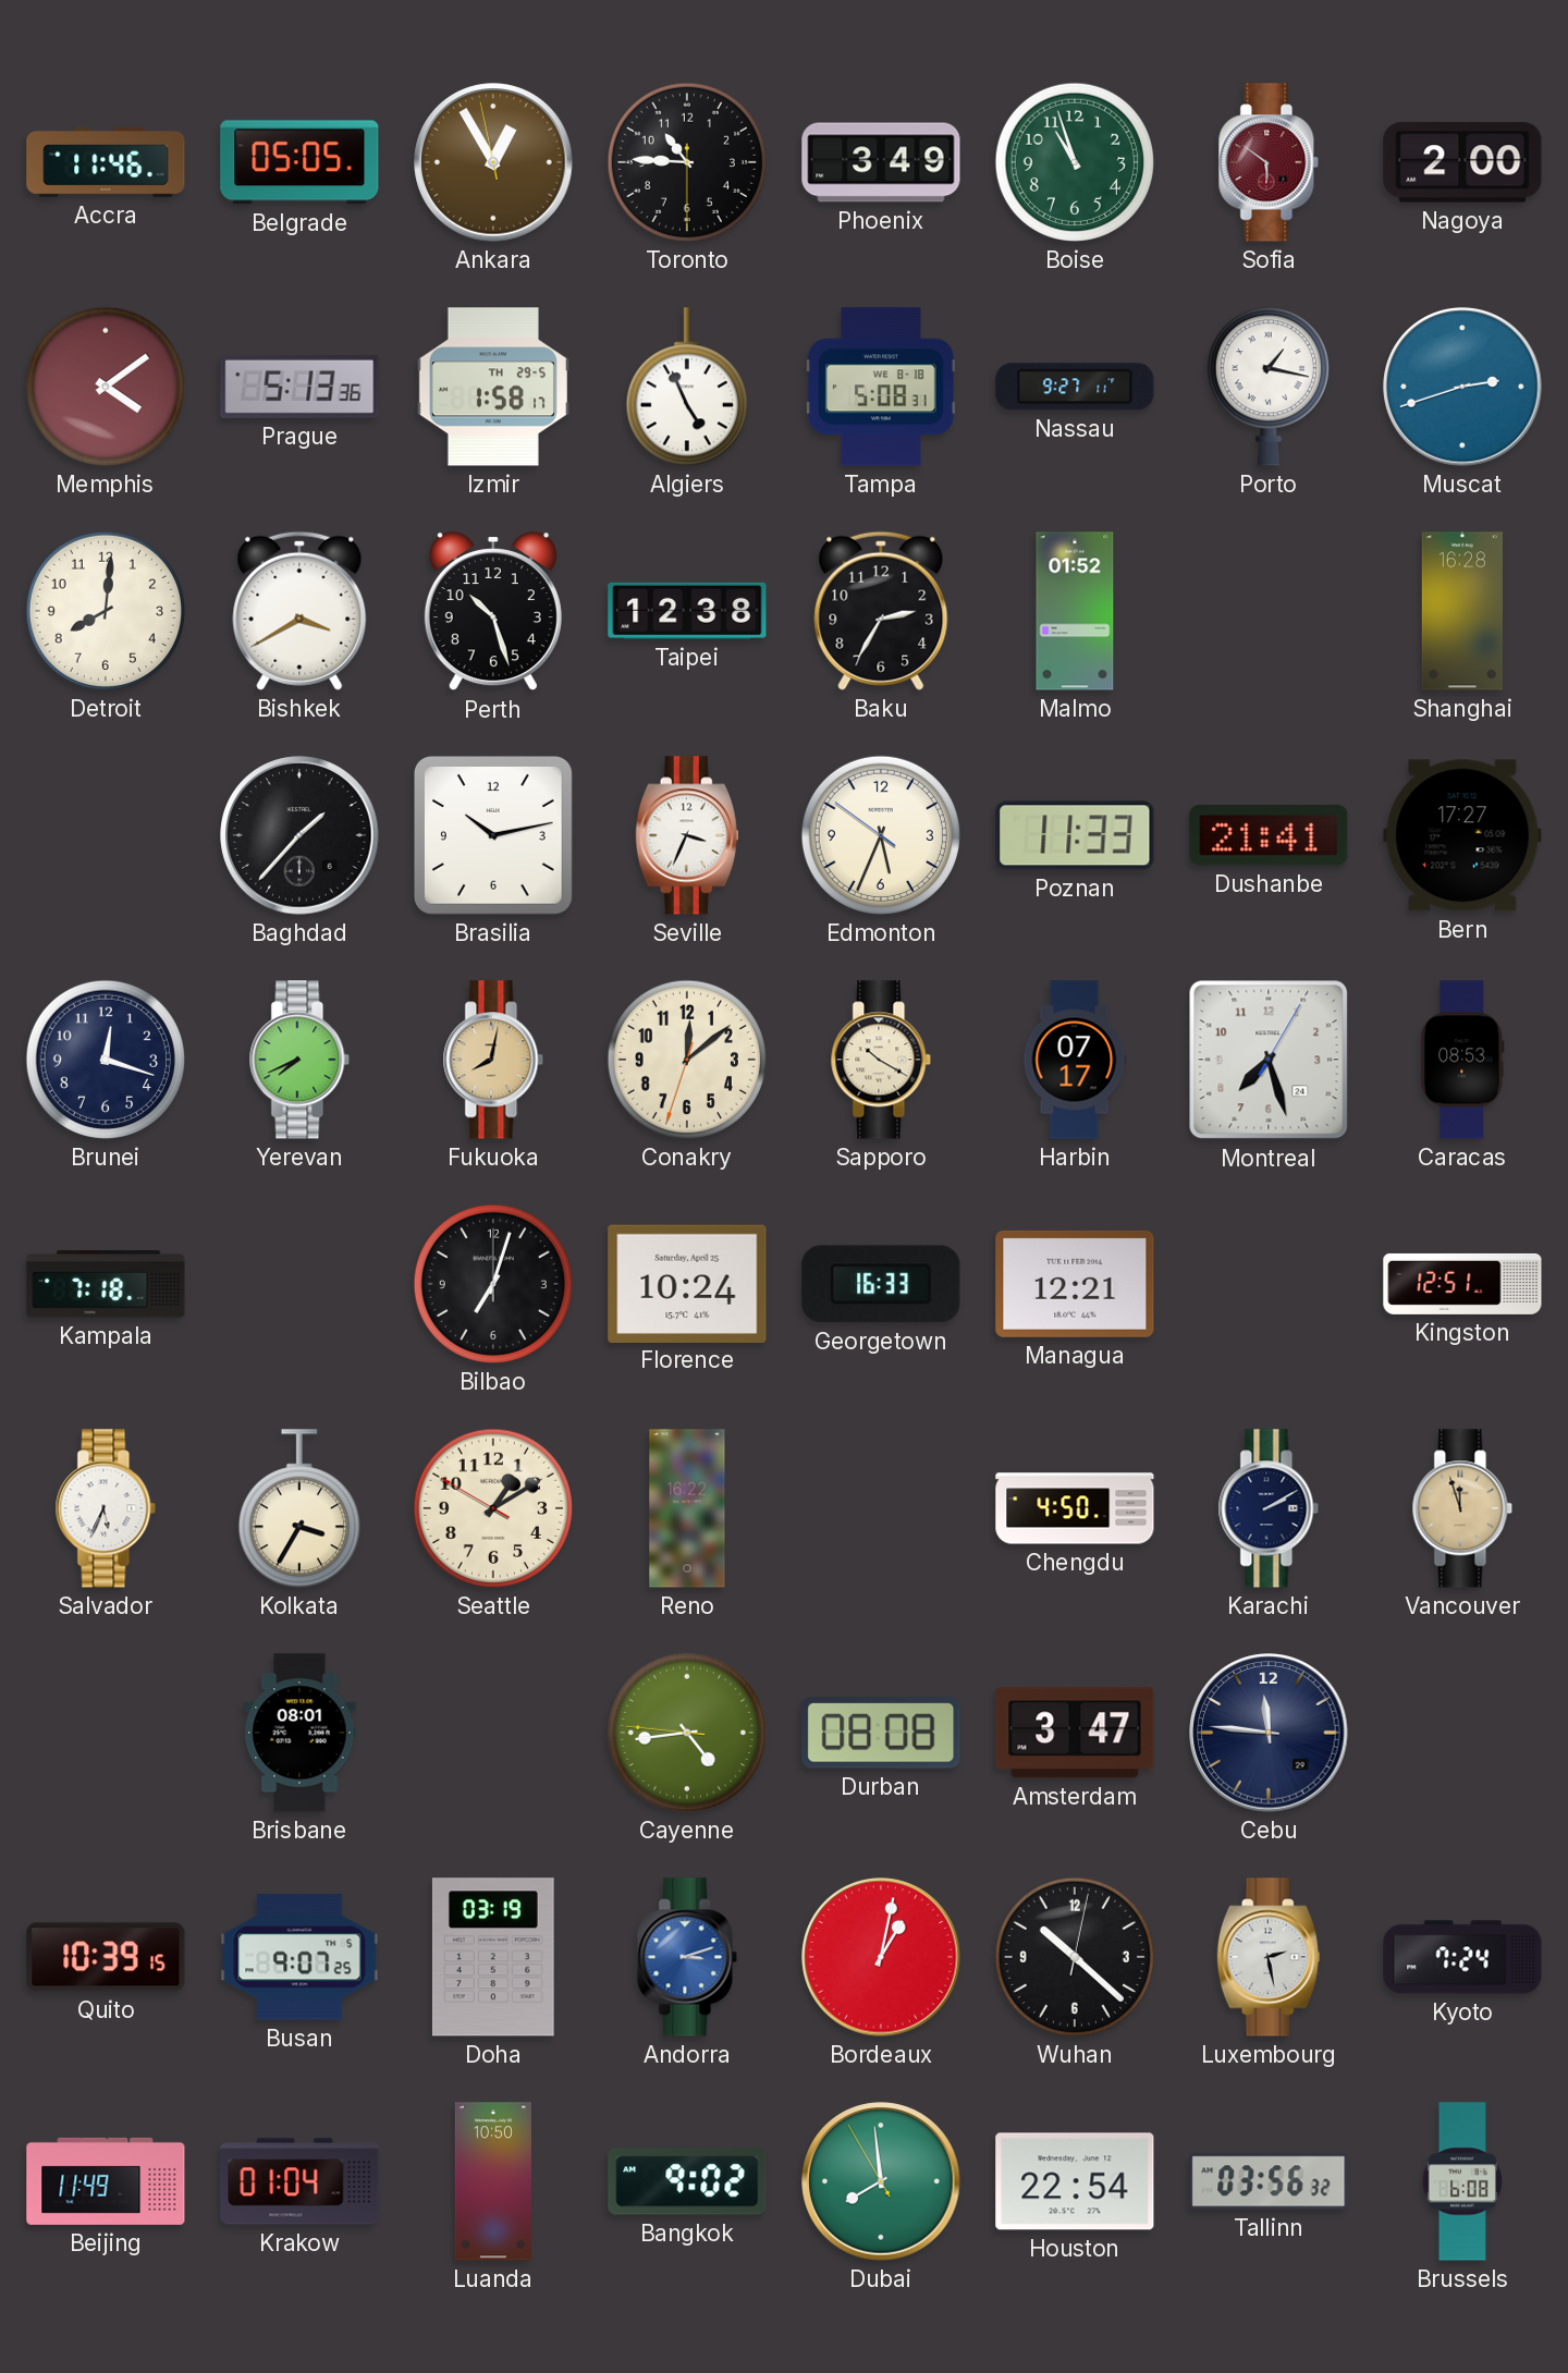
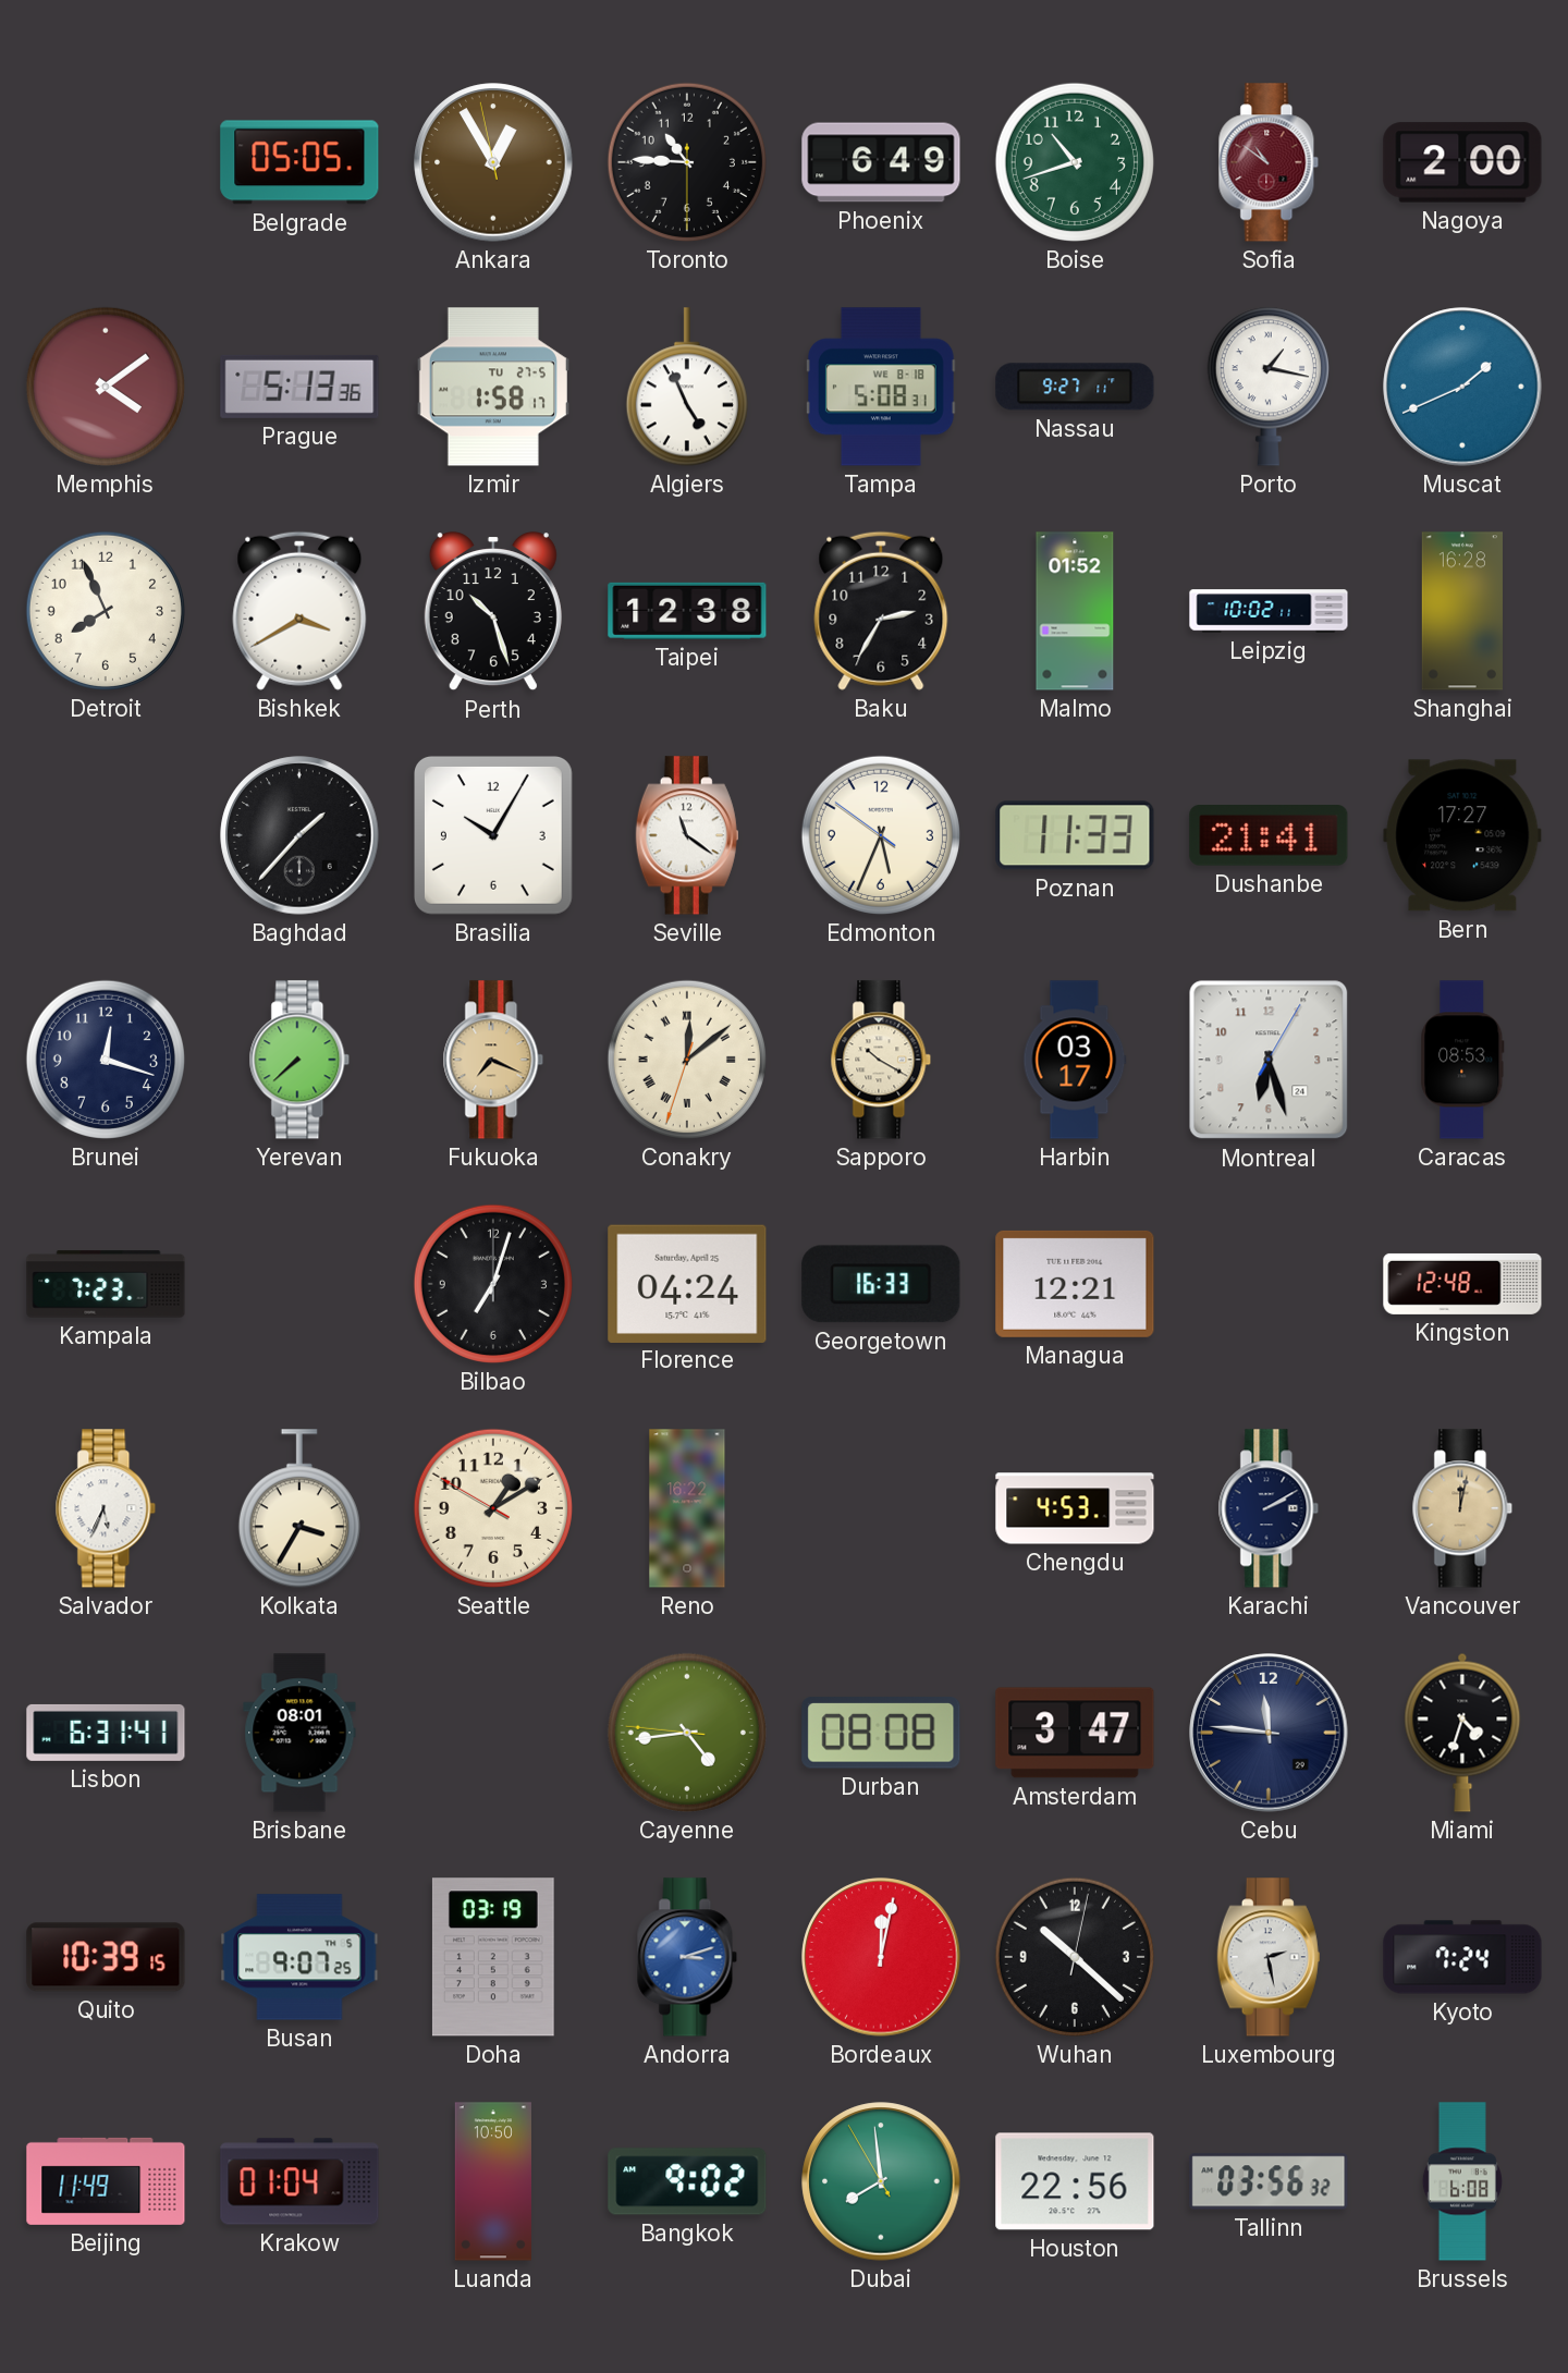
Accra: 11:46 -> none
Phoenix: 3:49 -> 6:49
Boise: 10:57 -> 10:42
Sofia: 5:51 -> 10:51
Izmir date: TH 29-5 -> TU 27-5
Muscat: 2:42 -> 1:41
Detroit: 8:01 -> 7:56
Leipzig: none -> 10:02
Brasilia: 10:13 -> 10:05
Seville: 3:34 -> 11:21
Yerevan: 7:41 -> 7:38
Fukuoka: 8:02 -> 7:19
Conakry numerals: Arabic -> Roman
Harbin: 07:17 -> 03:17
Montreal: 7:27 -> 6:27
Kampala: 7:18 -> 7:23
Florence: 10:24 -> 04:24
Kingston: 12:51 -> 12:48
Chengdu: 4:50 -> 4:53
Vancouver: 11:57 -> 12:02
Lisbon: none -> 6:31
Miami: none -> 4:33
Bordeaux: 1:02 -> 12:02
Houston: 22:54 -> 22:56
